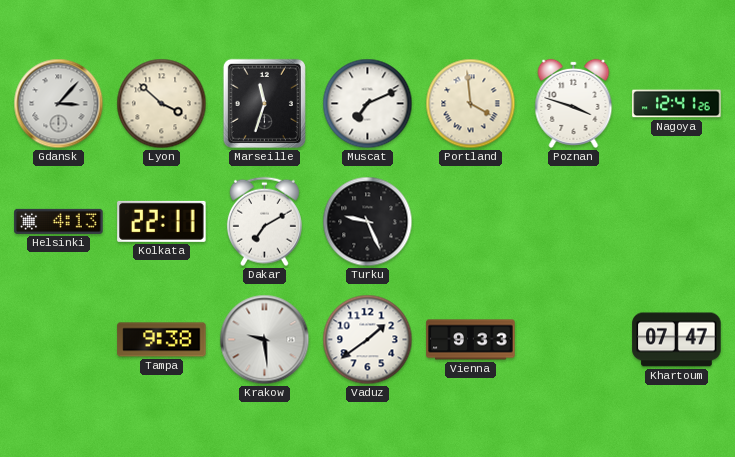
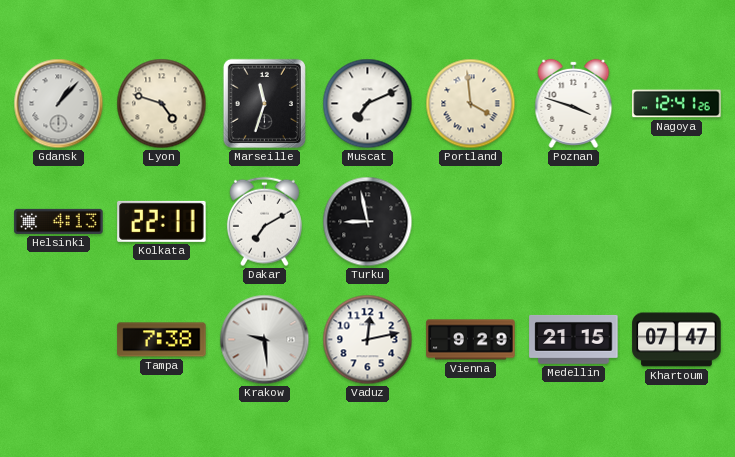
Gdansk: 3:07 -> 1:07
Lyon: 3:52 -> 4:48
Turku: 9:26 -> 8:58
Tampa: 9:38 -> 7:38
Vaduz: 1:39 -> 12:13
Vienna: 9:33 -> 9:29
Medellin: none -> 21:15
